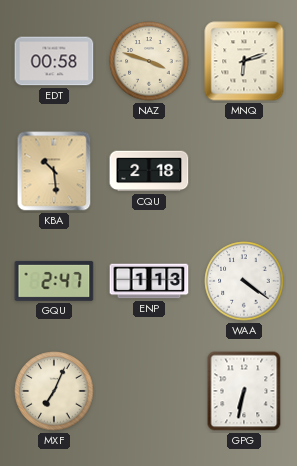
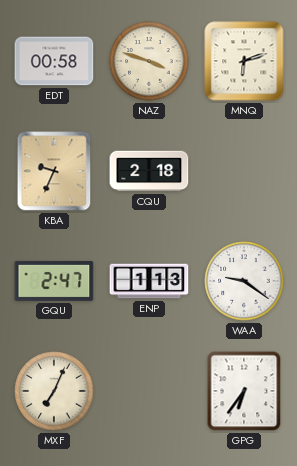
KBA: 10:29 -> 9:34
WAA: 4:21 -> 9:21
GPG: 6:32 -> 6:36
